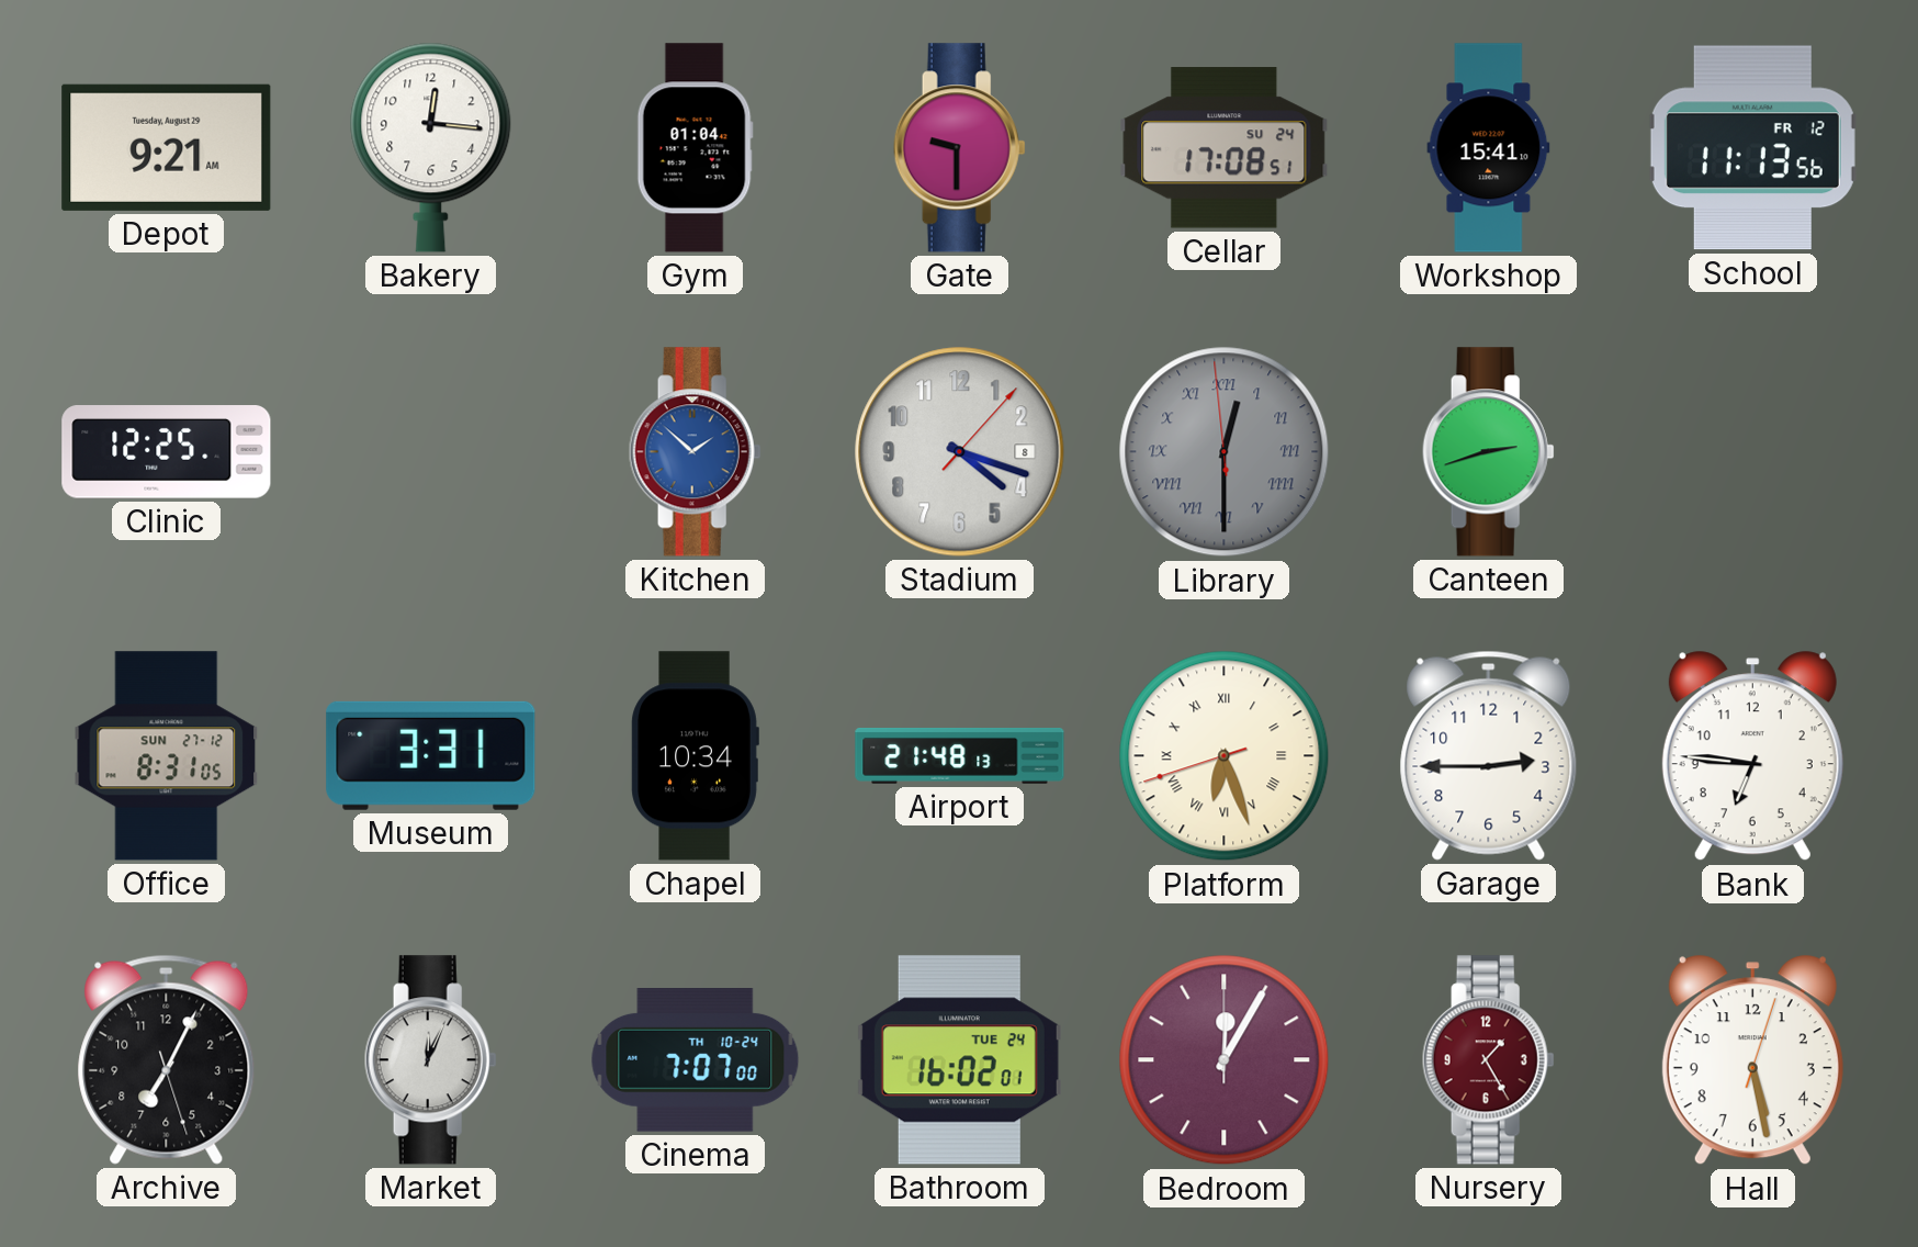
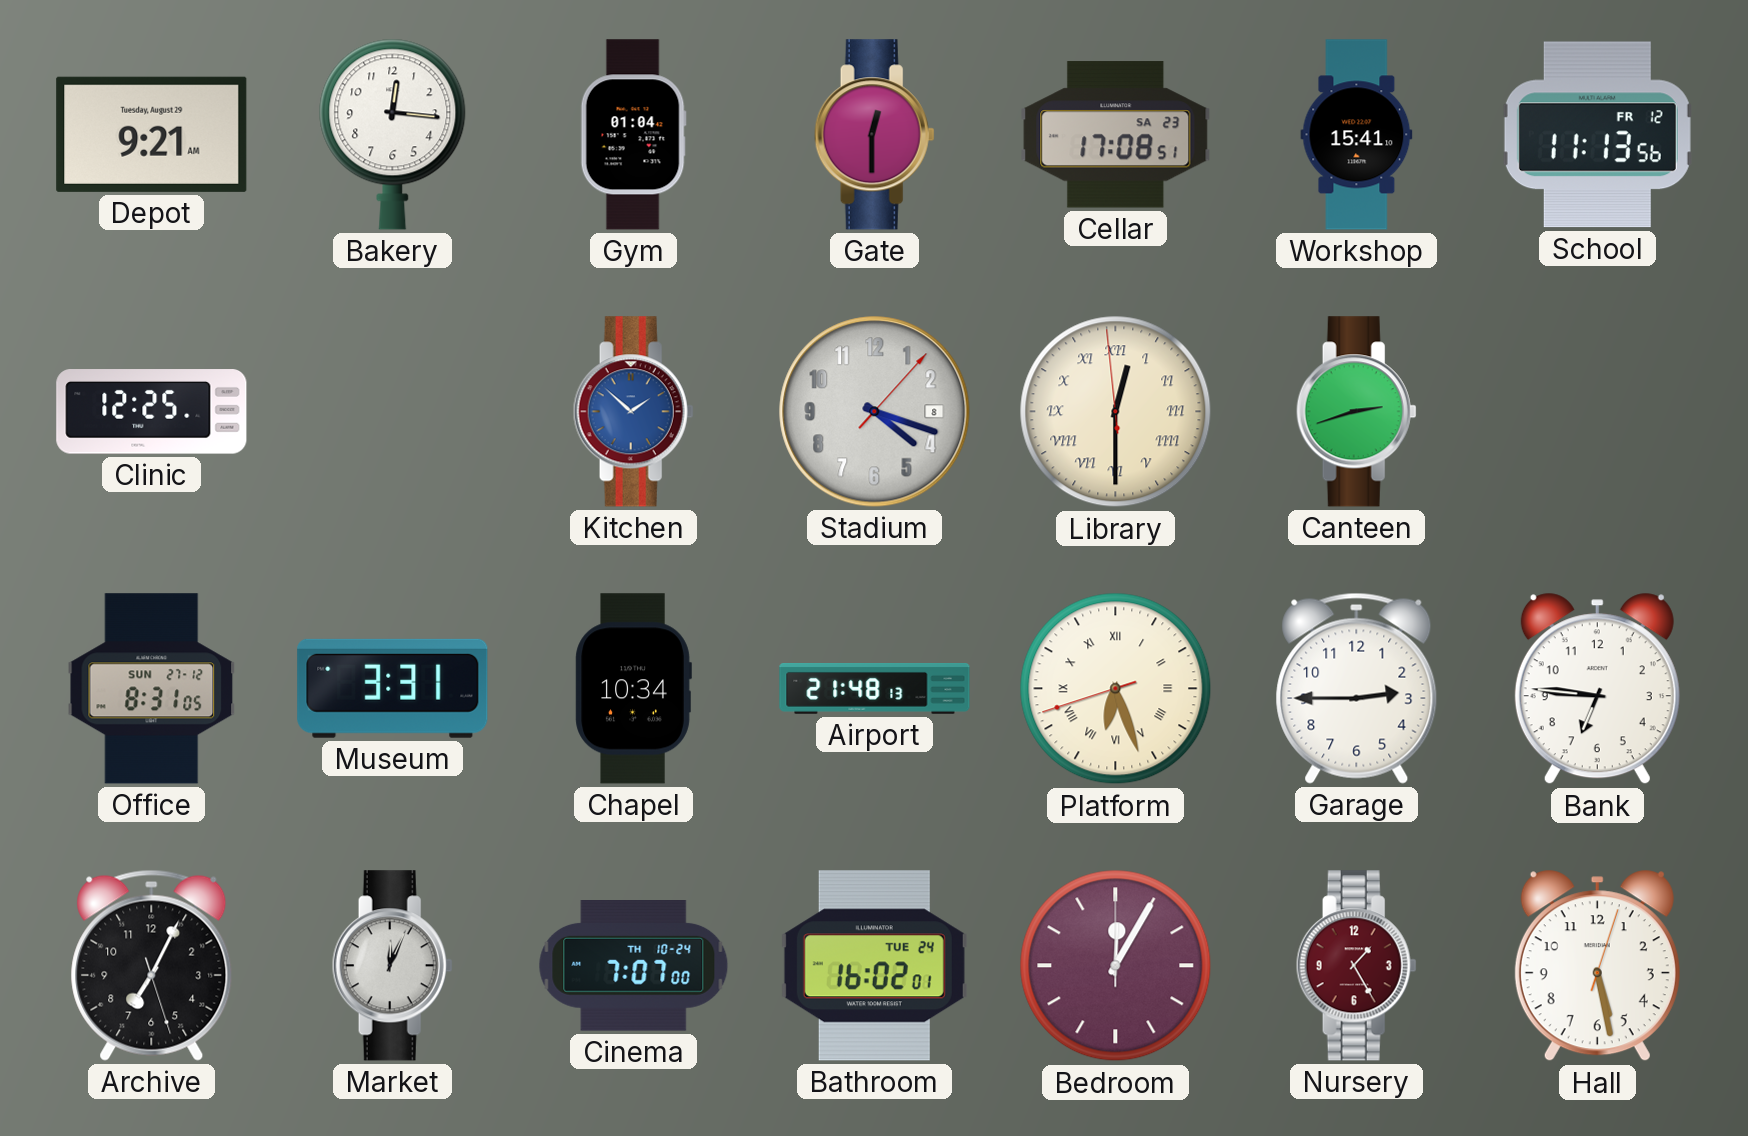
Gate: 9:30 -> 12:30
Cellar date: SU 24 -> SA 23
Library dial: grey -> cream
